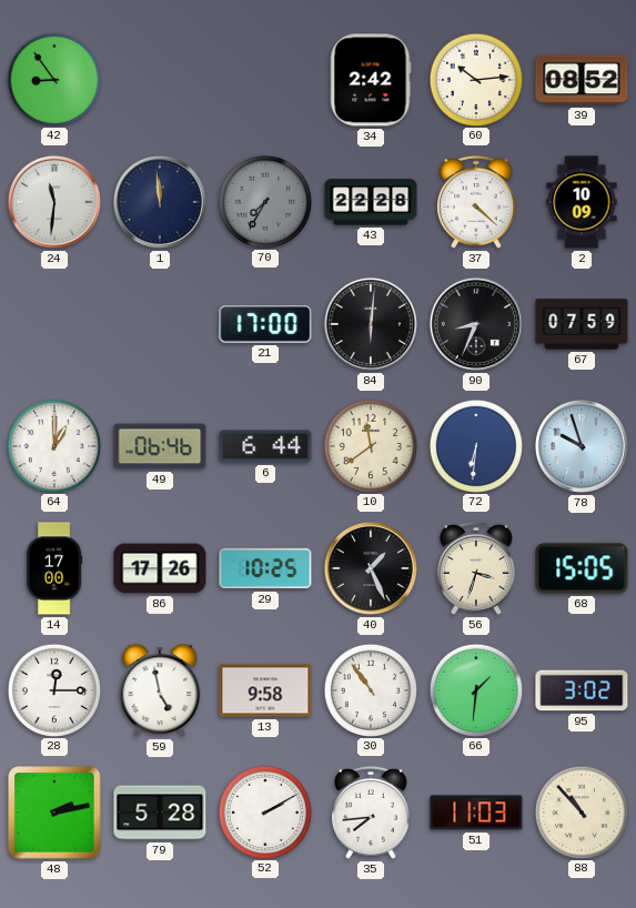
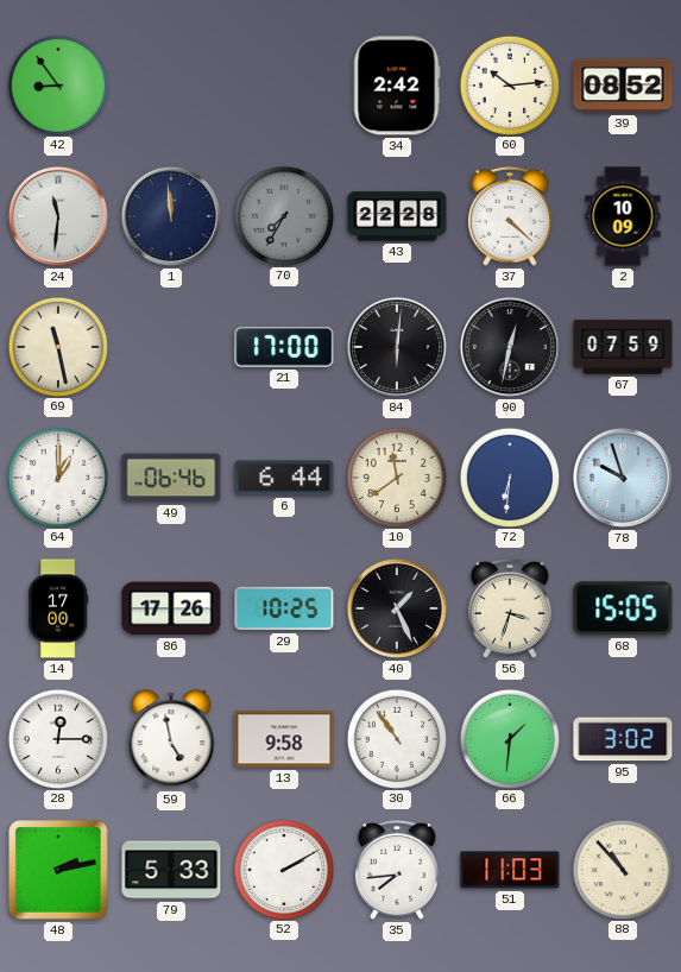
69: none -> 11:28
90: 8:34 -> 12:32
79: 5:28 -> 5:33
